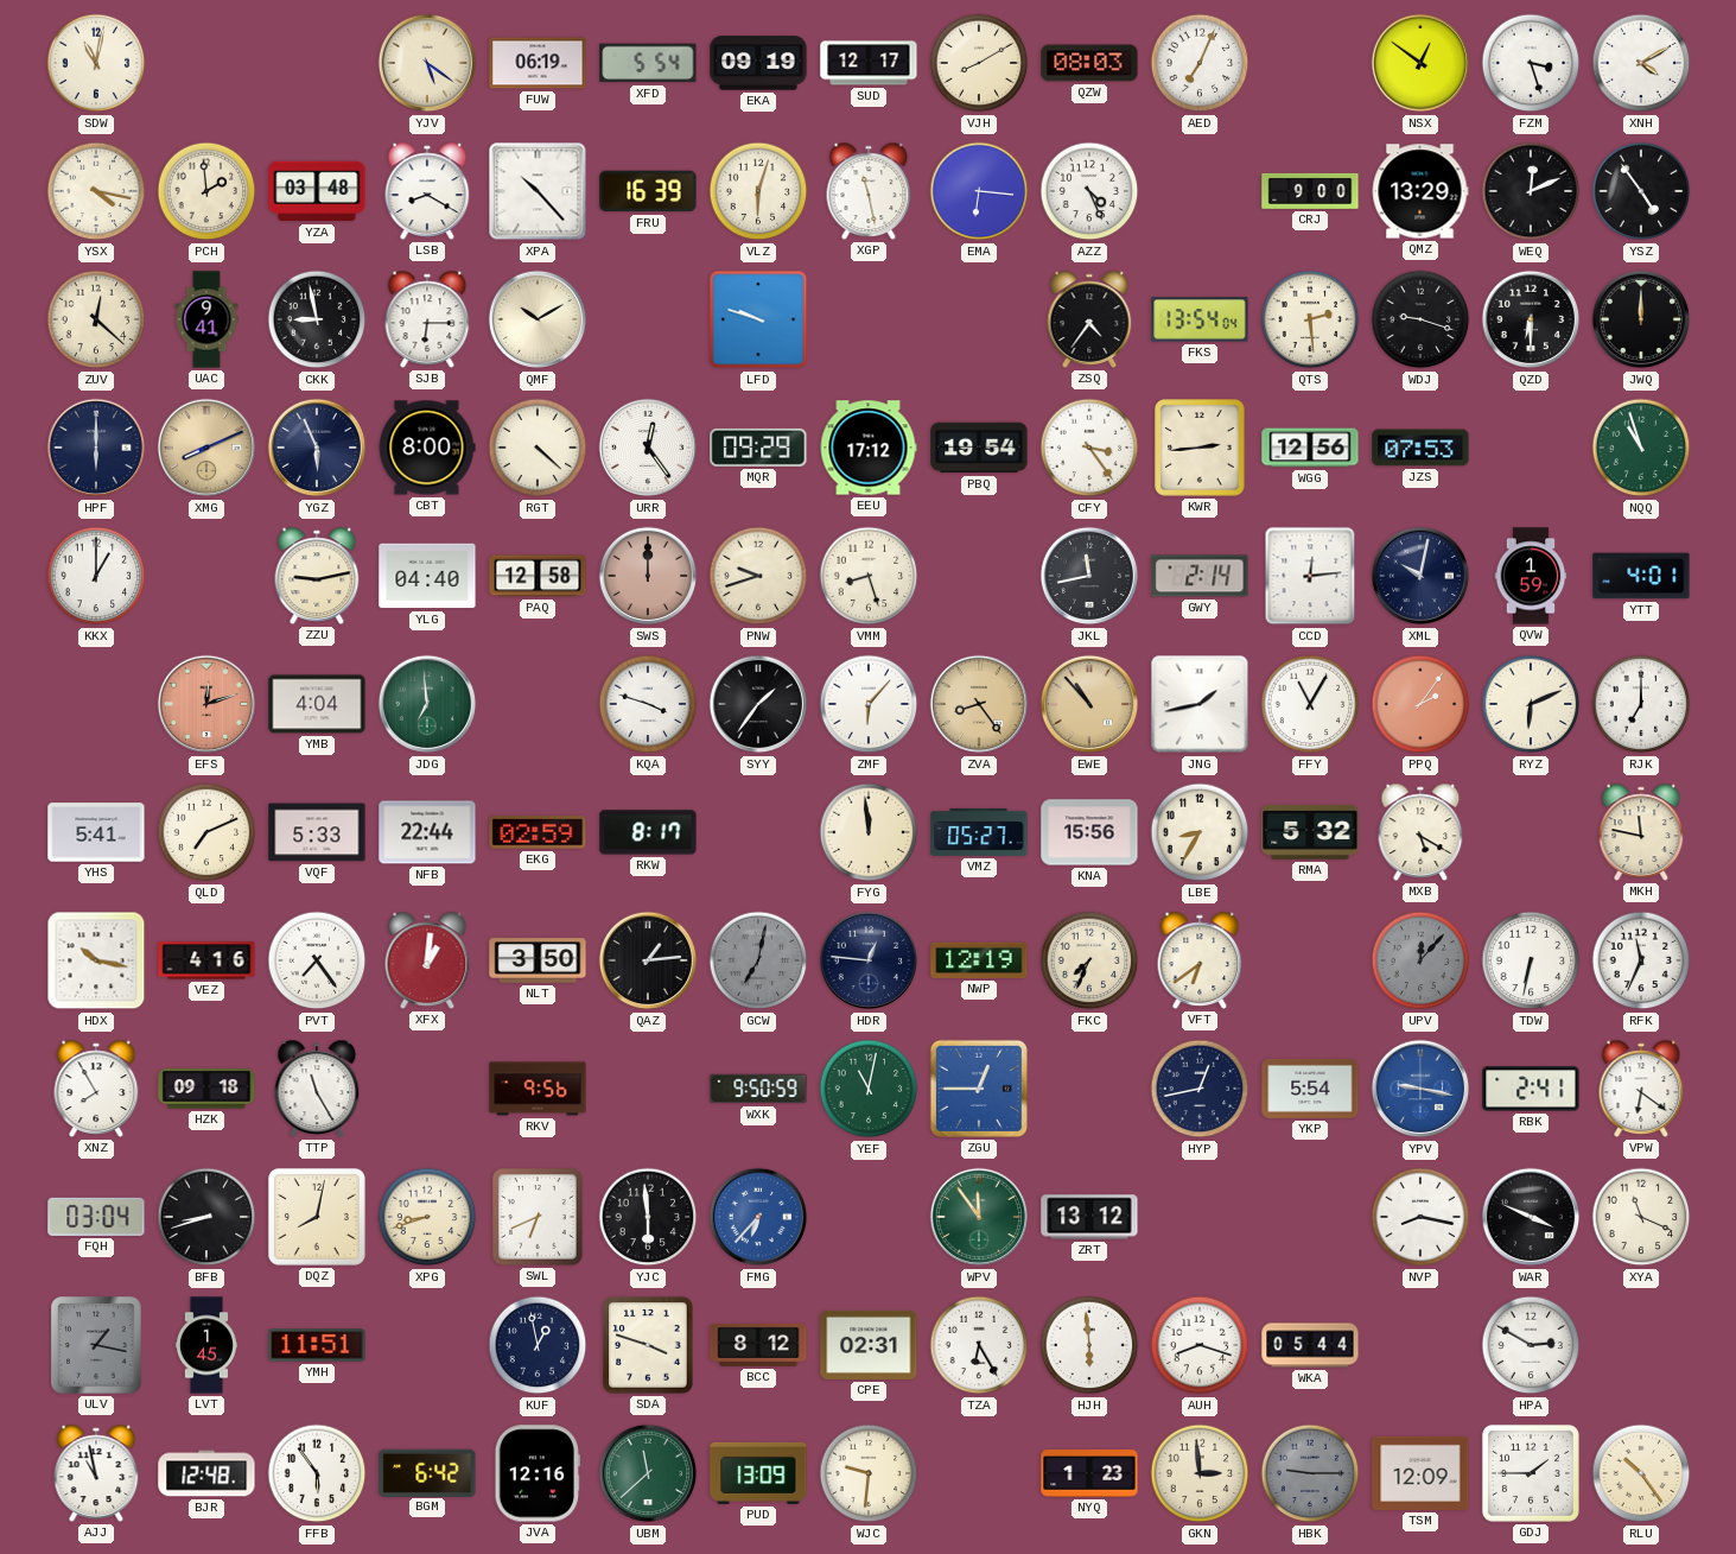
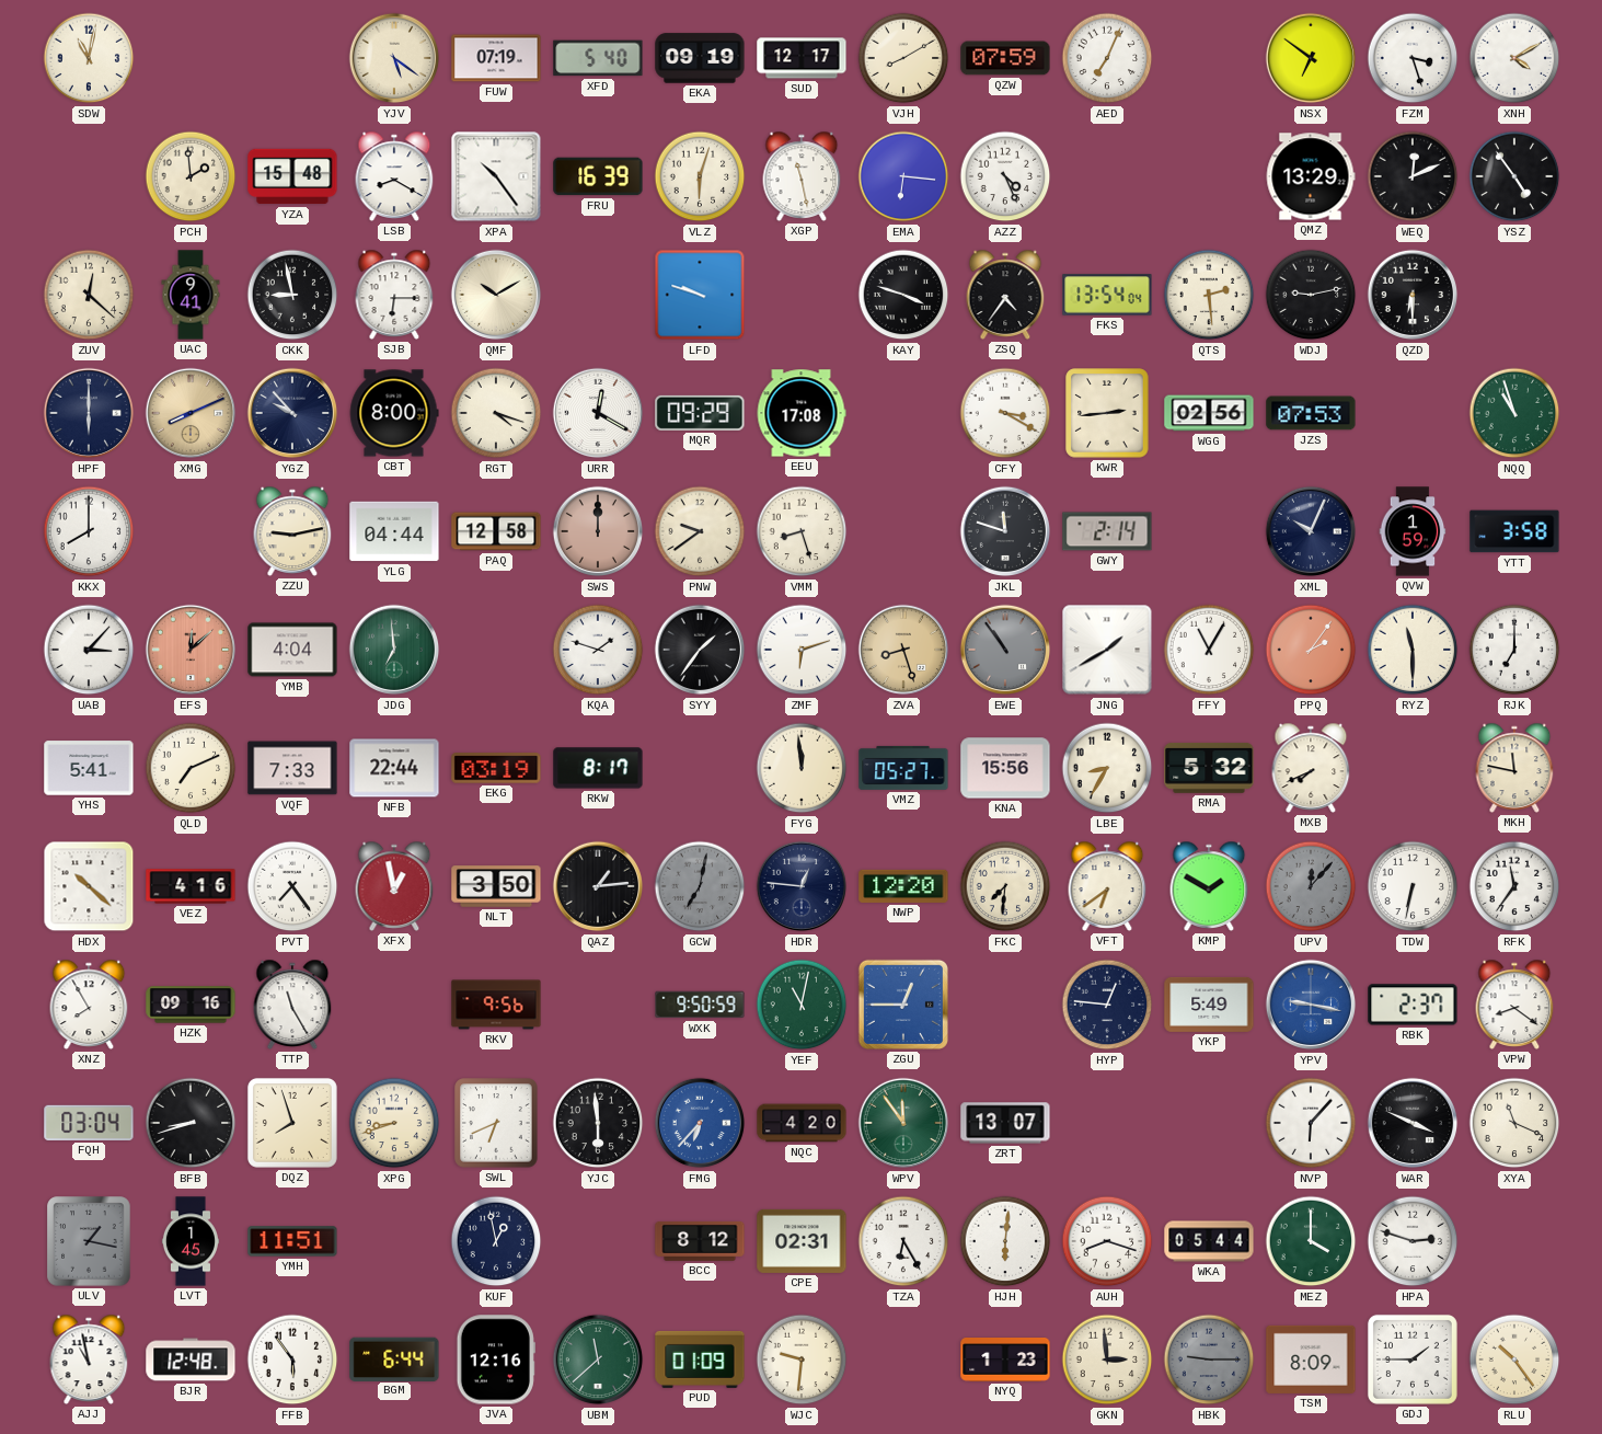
FUW: 06:19 -> 07:19
XFD: 5:54 -> 5:40
QZW: 08:03 -> 07:59
NSX: 12:51 -> 6:51
YSX: 4:17 -> none
YZA: 03:48 -> 15:48
XPA: 10:23 -> 10:24
CRJ: 9:00 -> none
KAY: none -> 3:48
WDJ: 9:18 -> 9:13
JWQ: 12:00 -> none
YGZ: 5:56 -> 9:53
RGT: 4:22 -> 4:18
URR: 12:24 -> 12:20
EEU: 17:12 -> 17:08
PBQ: 19:54 -> none
CFY: 3:24 -> 3:20
WGG: 12:56 -> 02:56
KKX: 1:00 -> 8:00
YLG: 04:40 -> 04:44
PNW: 9:42 -> 9:39
JKL: 11:43 -> 11:48
CCD: 12:14 -> none
XML: 10:02 -> 10:04
YTT: 4:01 -> 3:58
UAB: none -> 3:07
EFS: 12:12 -> 12:08
KQA: 3:48 -> 1:48
ZMF: 6:07 -> 6:12
ZVA: 8:24 -> 8:27
EWE: 10:53 -> 10:54
EWE dial: champagne -> grey
JNG: 1:43 -> 1:40
RYZ: 6:11 -> 11:30
VQF: 5:33 -> 7:33
EKG: 02:59 -> 03:19
MXB: 5:20 -> 7:41
HDX: 10:17 -> 10:22
XFX: 1:01 -> 12:58
NWP: 12:19 -> 12:20
FKC: 7:34 -> 7:31
KMP: none -> 1:50
RFK: 11:34 -> 11:36
HZK: 09:18 -> 09:16
HYP: 12:43 -> 12:46
YKP: 5:54 -> 5:49
RBK: 2:41 -> 2:37
VPW: 6:21 -> 8:21
DQZ: 8:02 -> 7:57
NQC: none -> 4:20
ZRT: 13:12 -> 13:07
NVP: 8:17 -> 6:07
SDA: 3:48 -> none
HJH: 5:59 -> 6:01
MEZ: none -> 4:00
HPA: 2:50 -> 2:48
BGM: 6:42 -> 6:44
PUD: 13:09 -> 01:09
TSM: 12:09 -> 8:09
